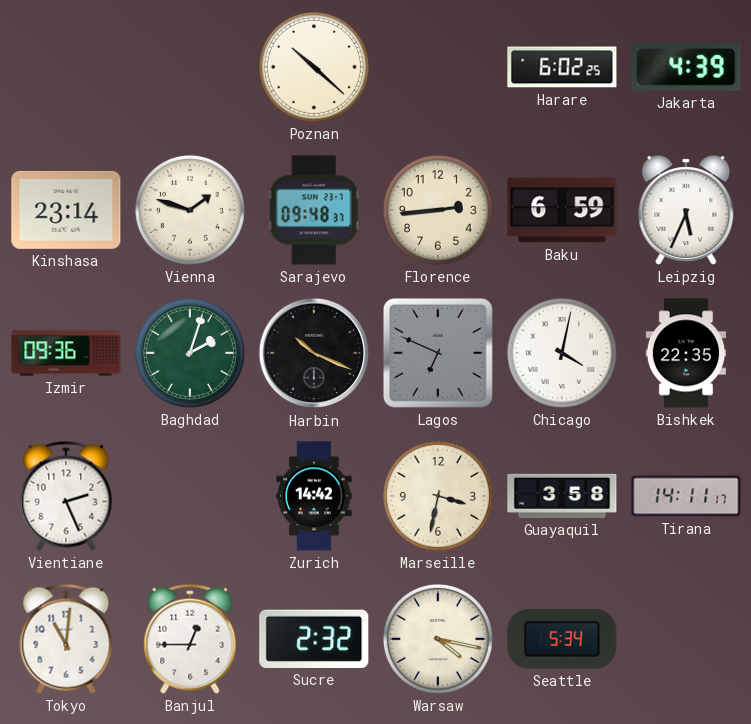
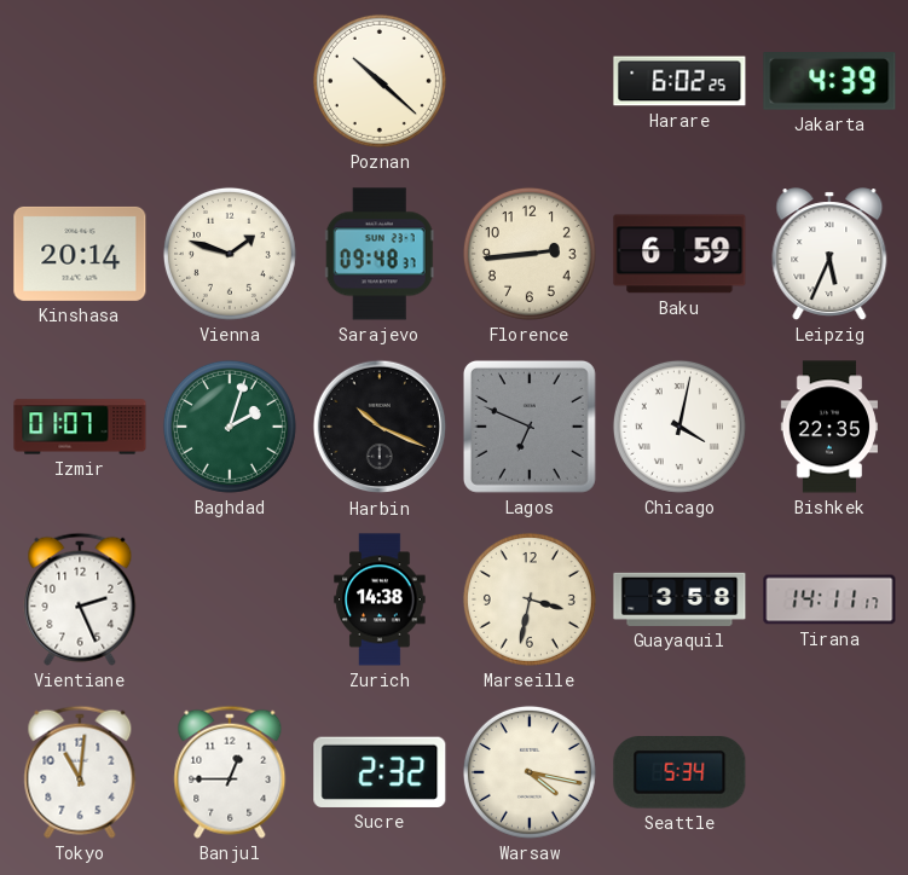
Kinshasa: 23:14 -> 20:14
Izmir: 09:36 -> 01:07
Zurich: 14:42 -> 14:38
